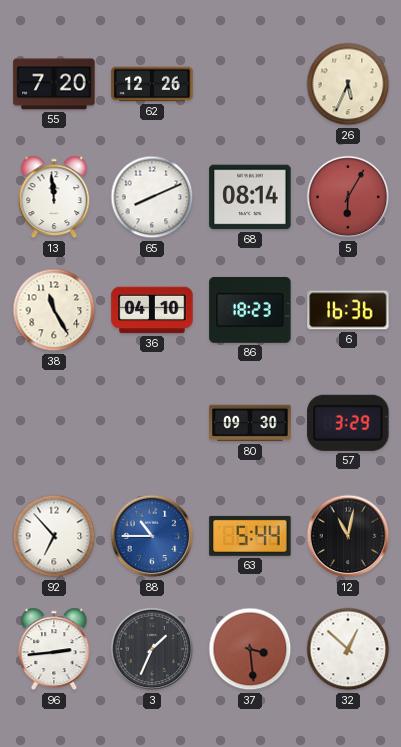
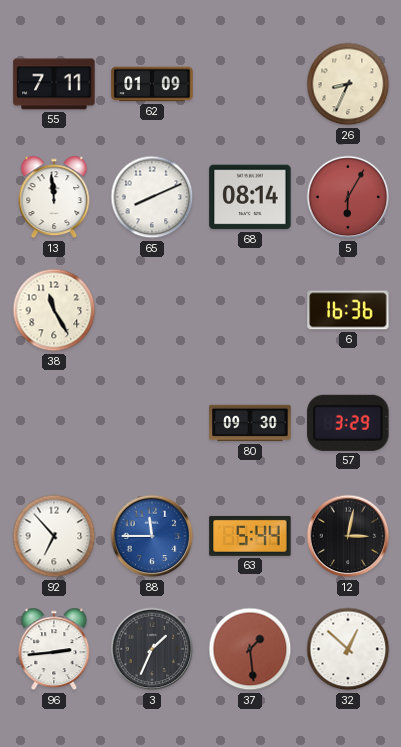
55: 7:20 -> 7:11
62: 12:26 -> 01:09
26: 5:34 -> 8:34
36: 04:10 -> none
86: 18:23 -> none
88: 10:45 -> 11:45
12: 11:02 -> 3:02
37: 3:29 -> 1:29
